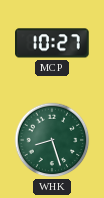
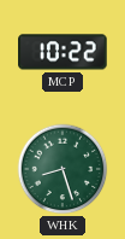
MCP: 10:27 -> 10:22
